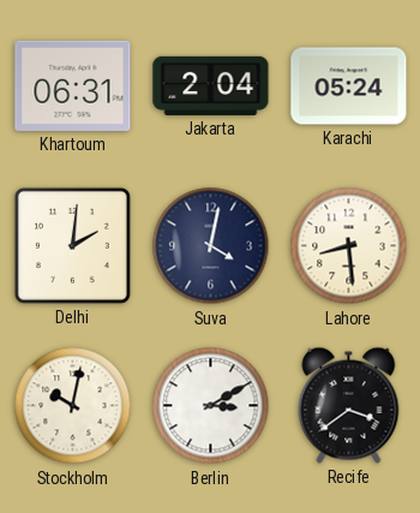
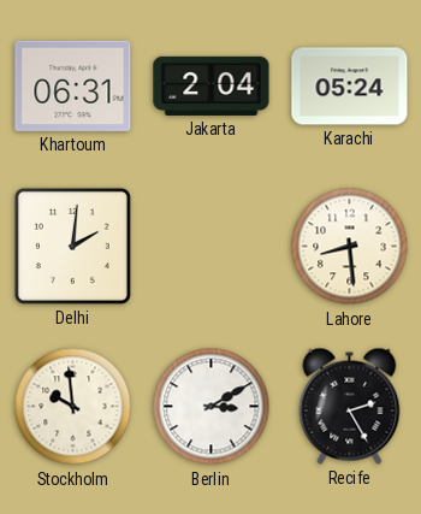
Suva: 4:02 -> none
Stockholm: 10:02 -> 9:59
Recife: 3:39 -> 2:25
